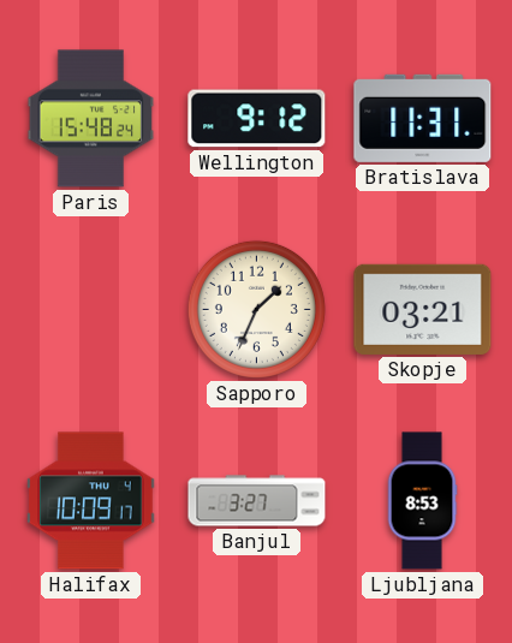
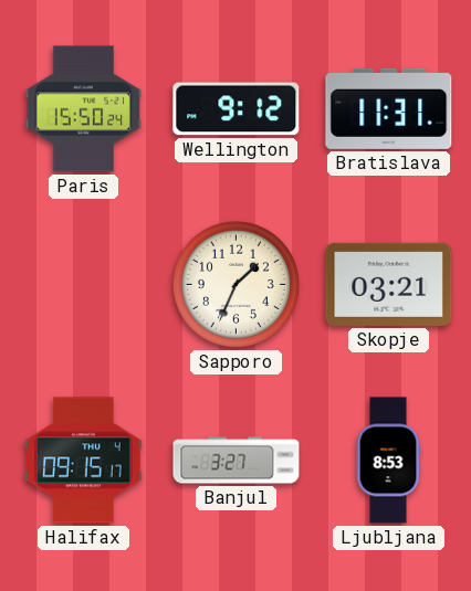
Paris: 15:48 -> 15:50
Halifax: 10:09 -> 09:15
